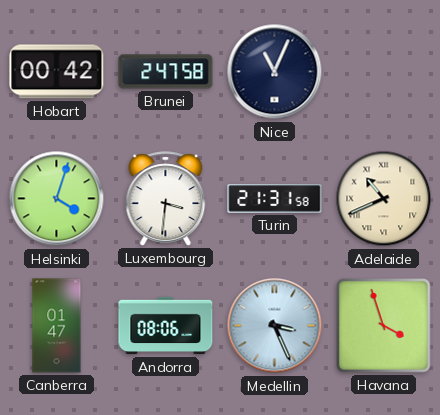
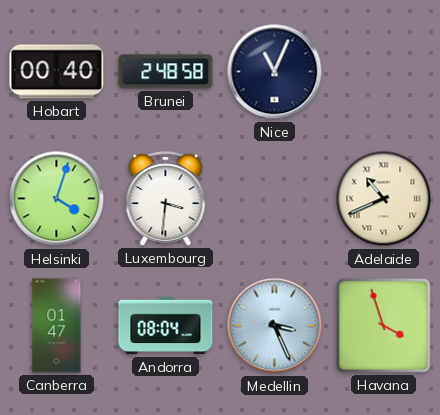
Hobart: 00:42 -> 00:40
Brunei: 2:47 -> 2:48
Turin: 21:31 -> none
Andorra: 08:06 -> 08:04
